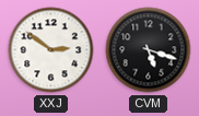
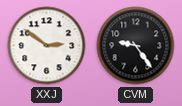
CVM: 5:18 -> 9:24
